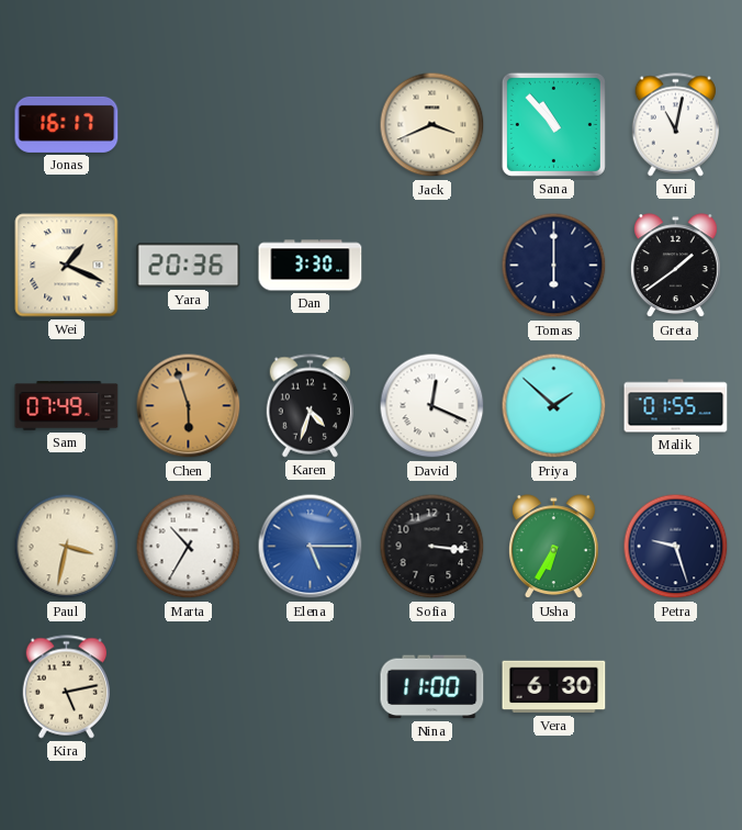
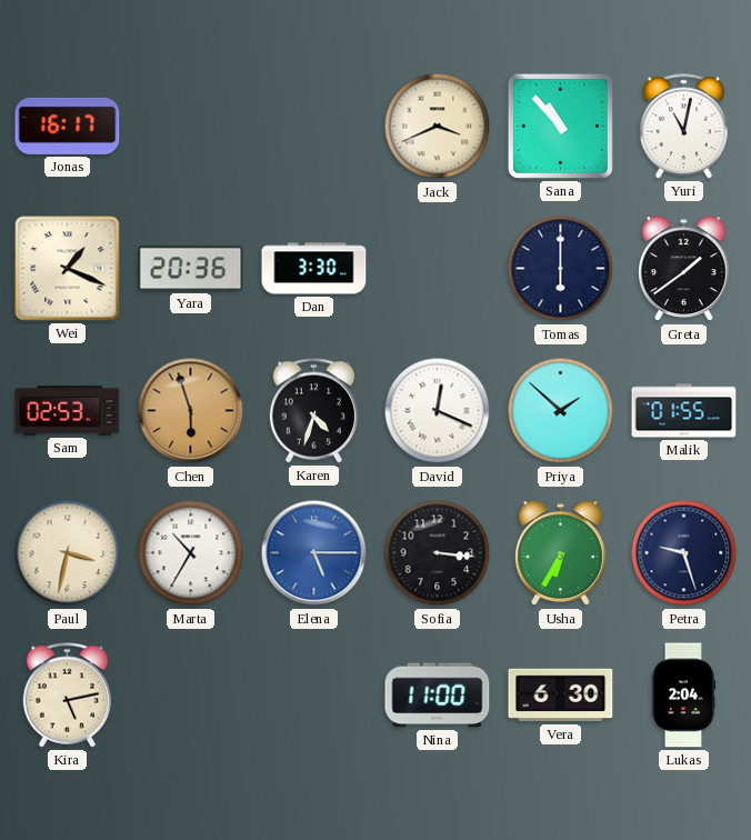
Sam: 07:49 -> 02:53
Lukas: none -> 2:04
